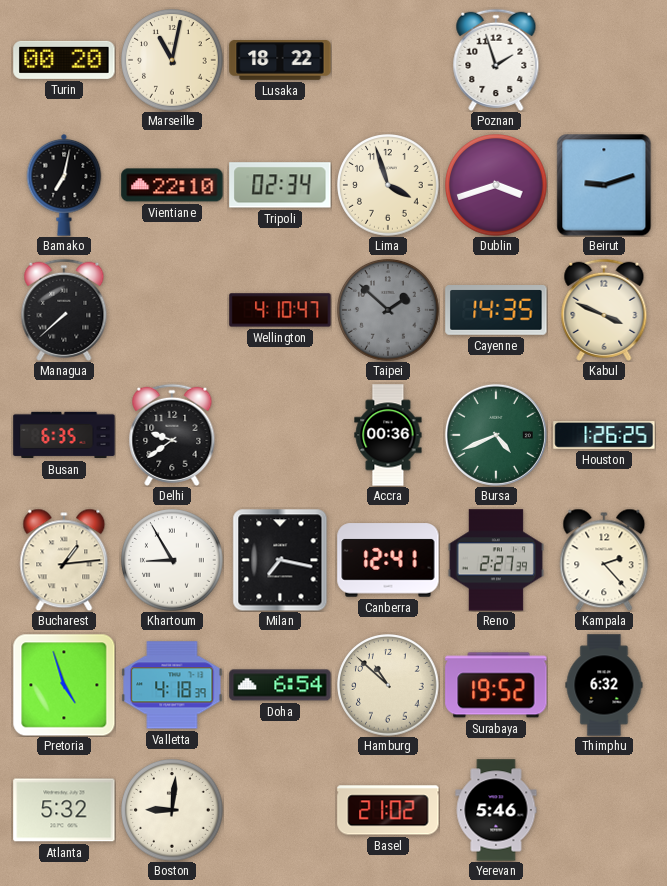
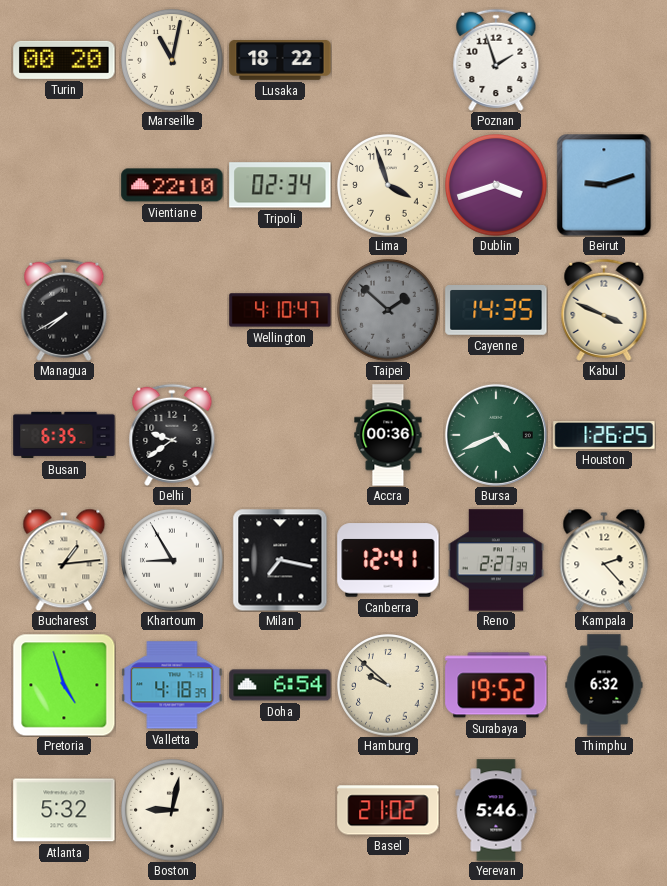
Bamako: 7:02 -> none
Managua: 7:38 -> 7:40
Hamburg: 10:52 -> 9:52
Boston: 9:01 -> 9:02
